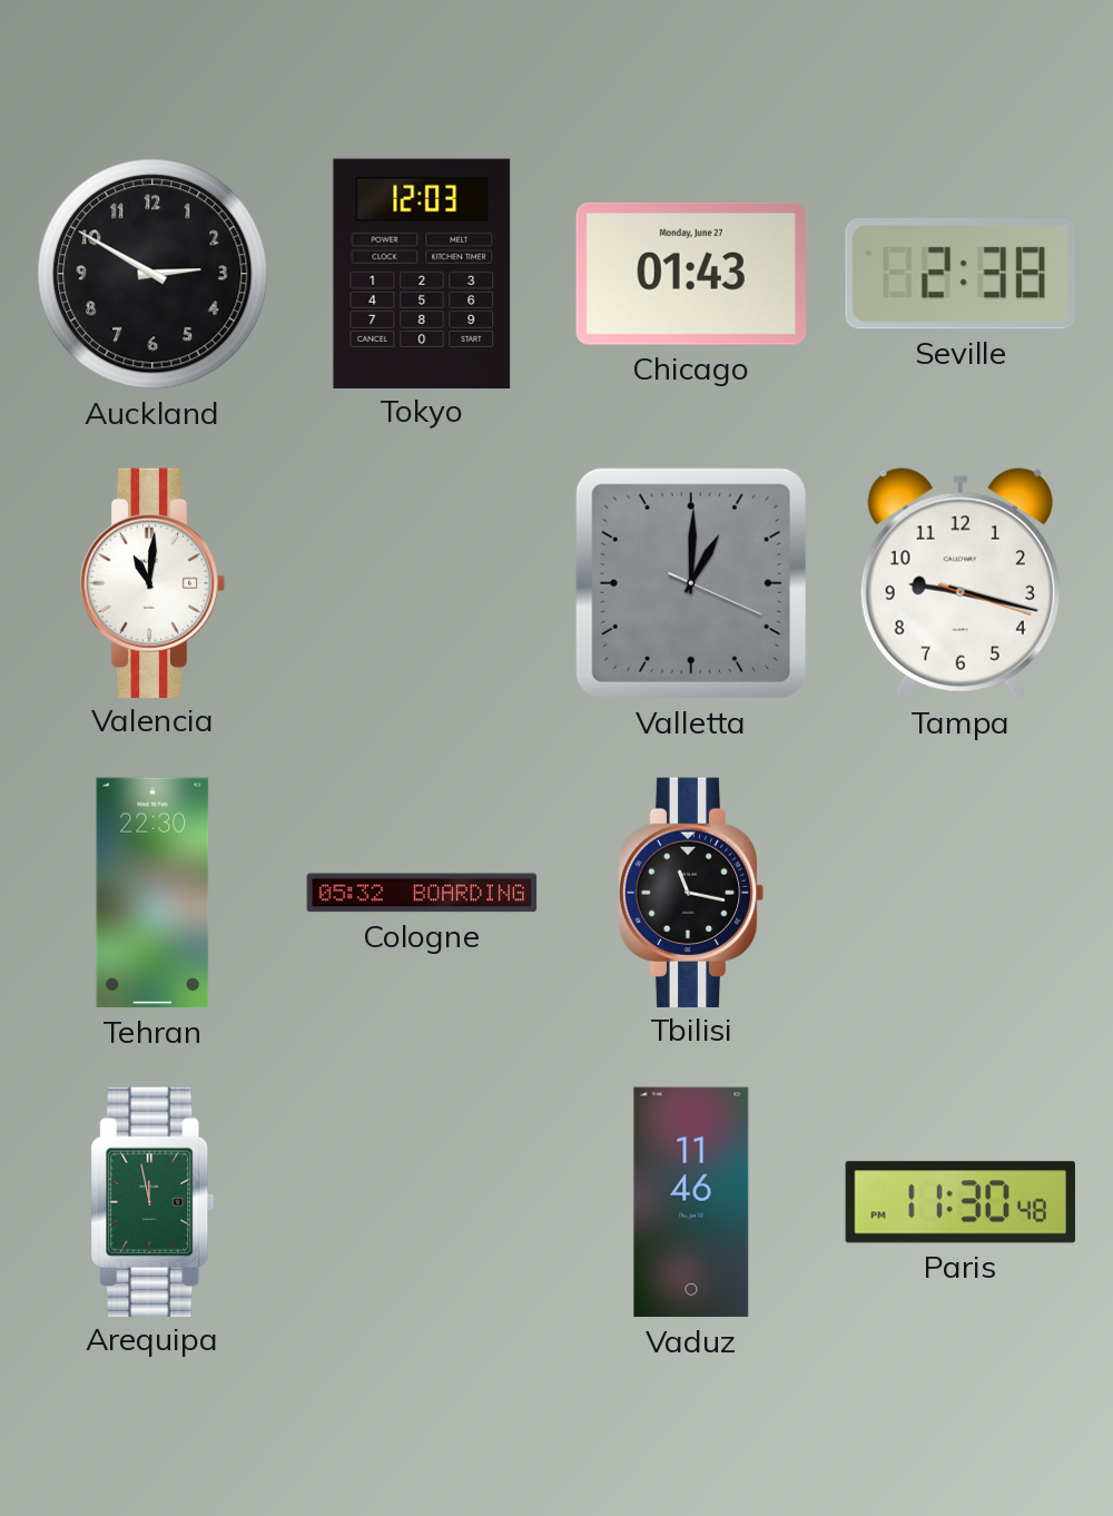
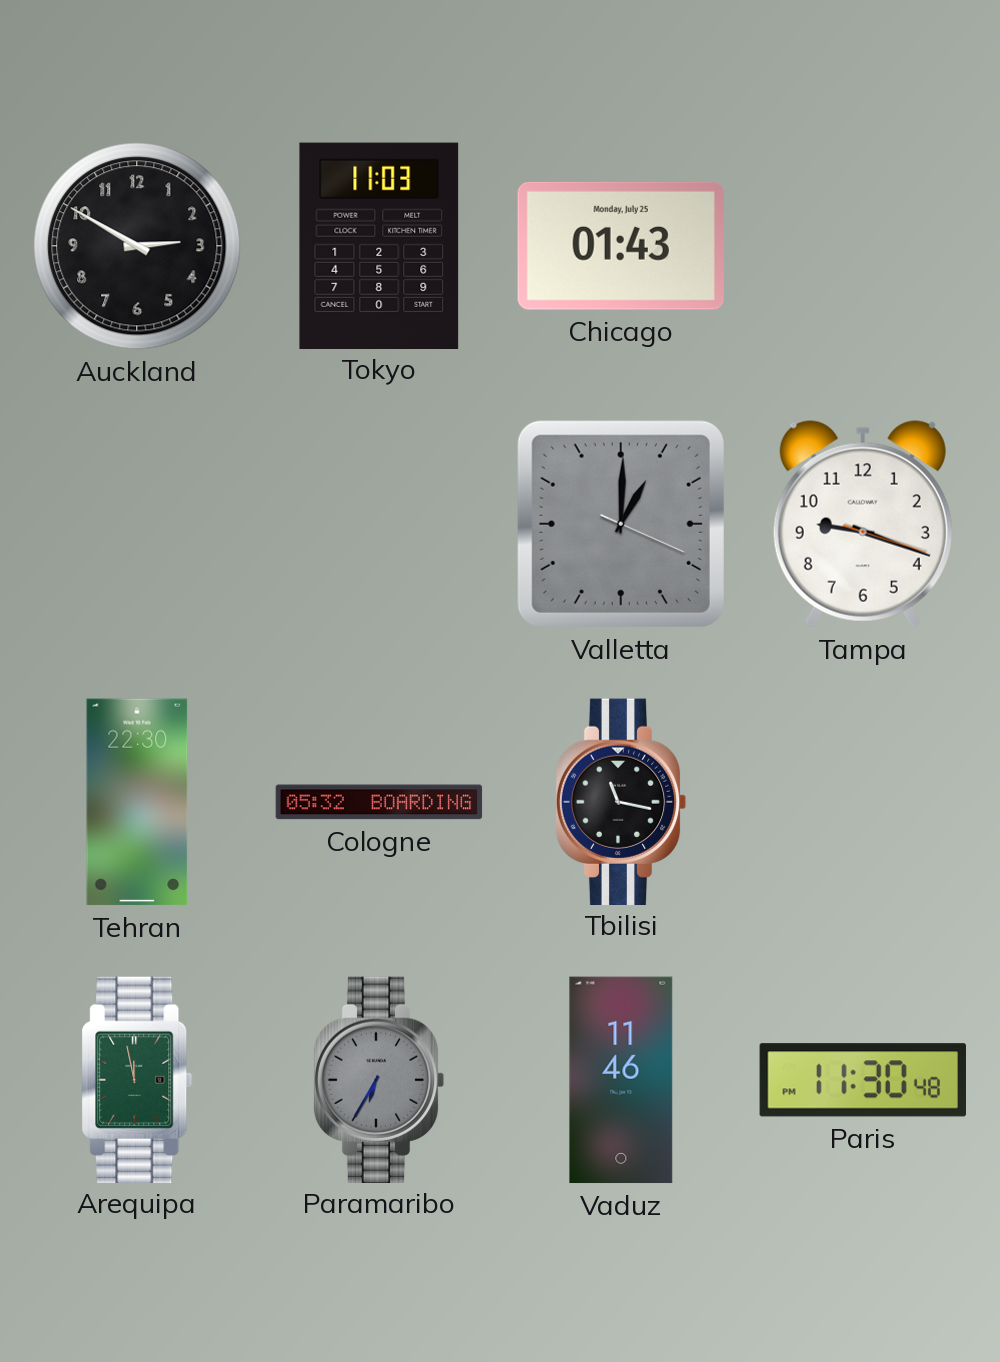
Tokyo: 12:03 -> 11:03
Chicago date: Monday, June 27 -> Monday, July 25
Seville: 2:38 -> none
Valencia: 11:01 -> none
Tampa: 9:17 -> 9:18
Paramaribo: none -> 6:35
